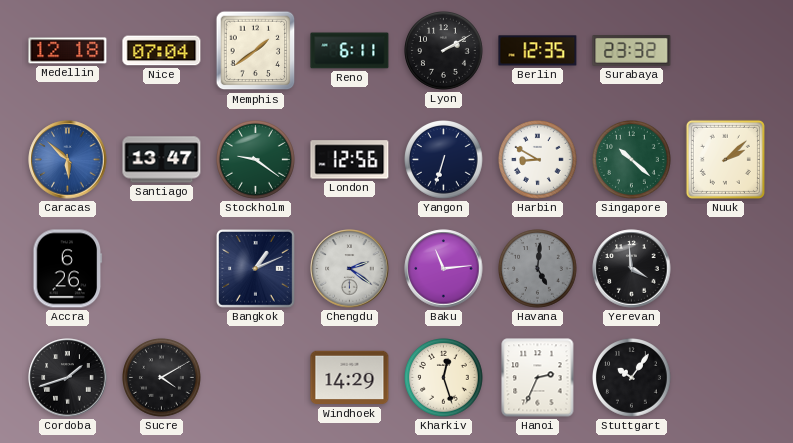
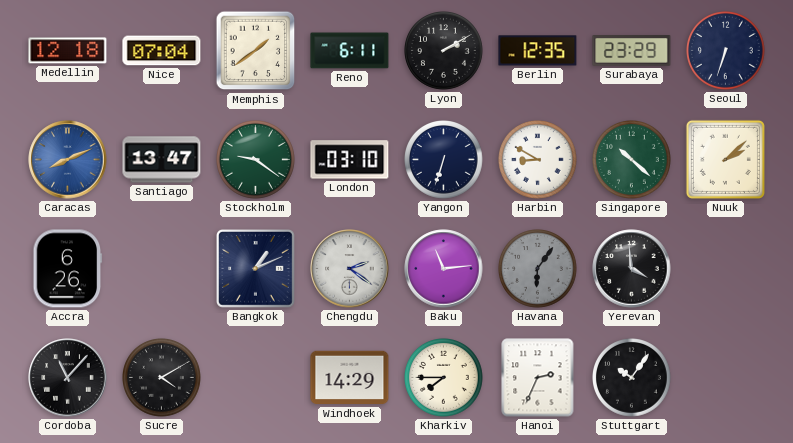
Surabaya: 23:32 -> 23:29
Seoul: none -> 6:33
Caracas: 5:52 -> 8:11
London: 12:56 -> 03:10
Havana: 5:01 -> 6:06
Cordoba: 1:42 -> 11:07
Kharkiv: 12:27 -> 7:45
